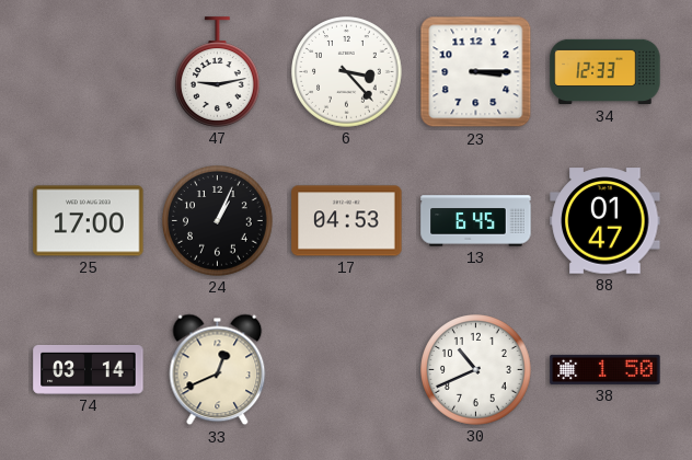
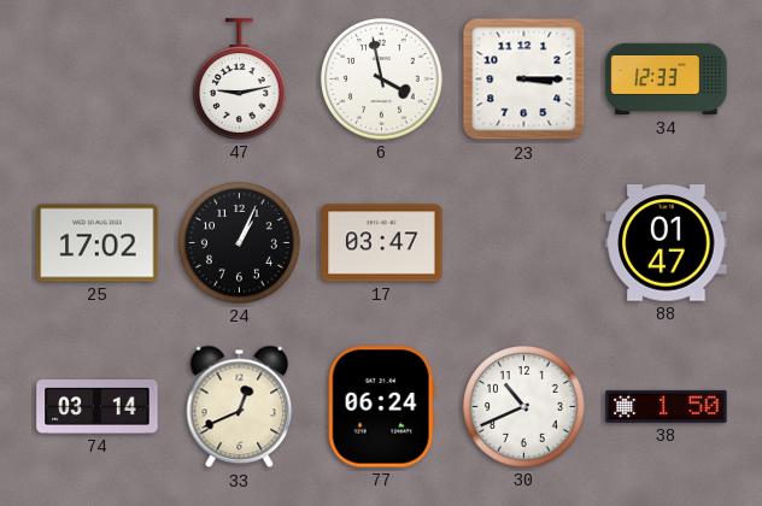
6: 3:23 -> 3:58
25: 17:00 -> 17:02
17: 04:53 -> 03:47
13: 6:45 -> none
77: none -> 06:24
